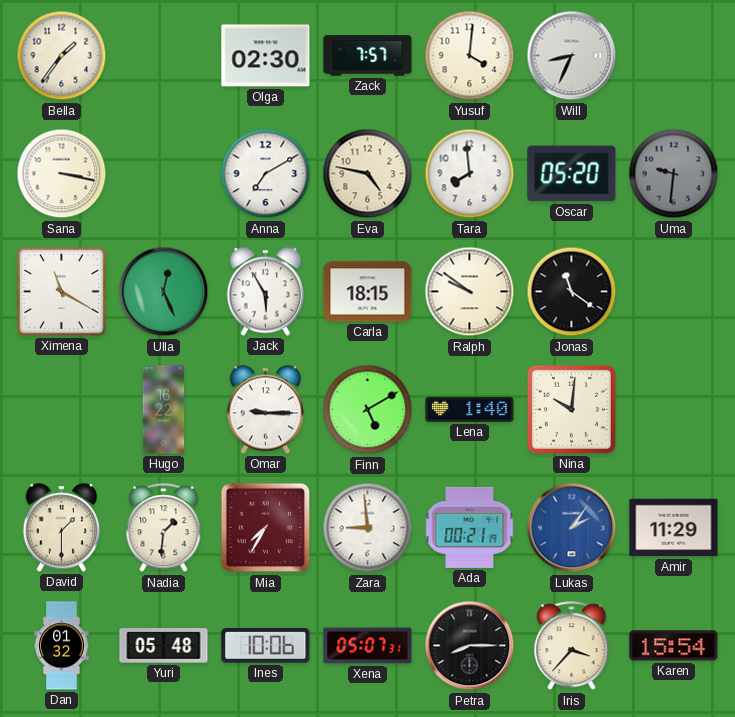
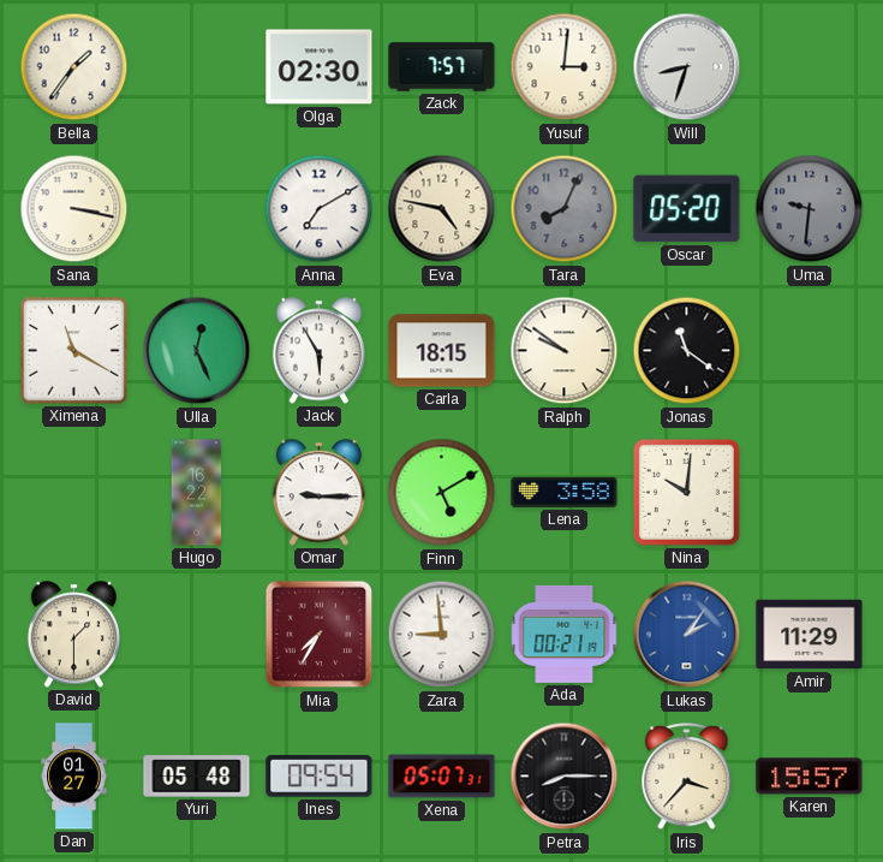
Yusuf: 4:01 -> 3:01
Will: 8:34 -> 8:33
Tara: 7:59 -> 8:04
Tara dial: white -> grey
Lena: 1:40 -> 3:58
Nadia: 1:31 -> none
Dan: 01:32 -> 01:27
Ines: 10:06 -> 09:54
Karen: 15:54 -> 15:57
